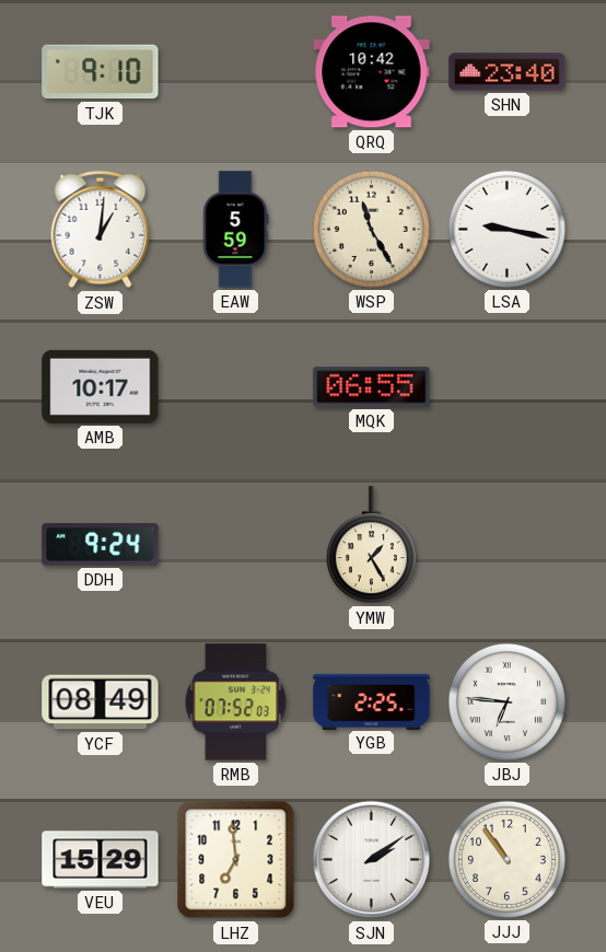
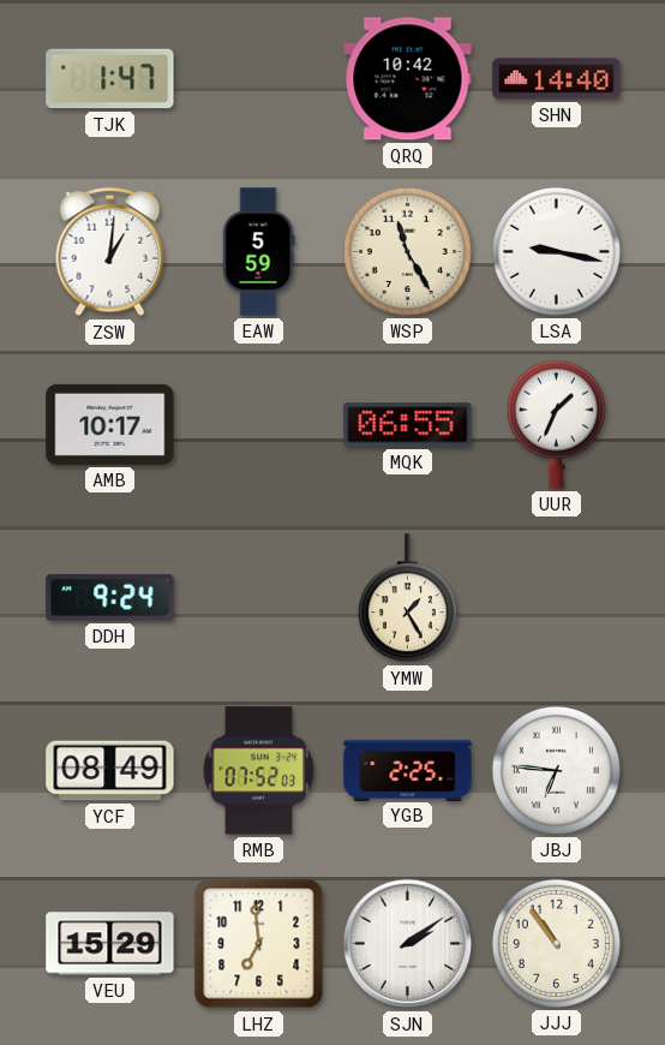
TJK: 9:10 -> 1:47
SHN: 23:40 -> 14:40
UUR: none -> 1:34
